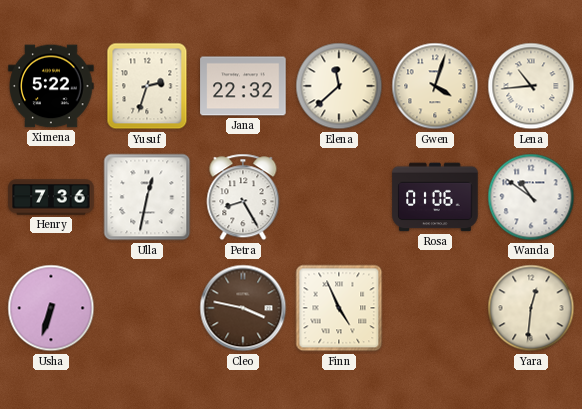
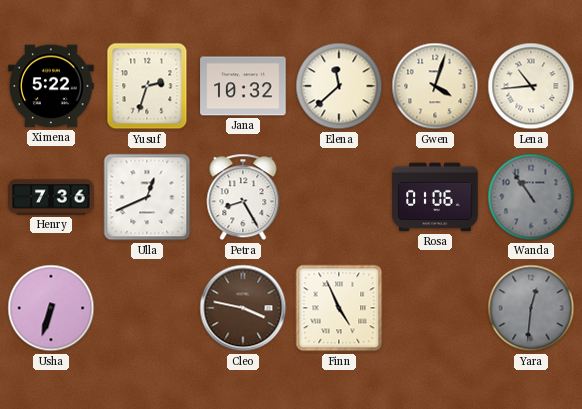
Jana: 22:32 -> 10:32
Ulla: 12:32 -> 12:41
Wanda: 10:51 -> 10:54
Wanda dial: white -> grey
Yara dial: cream -> grey
